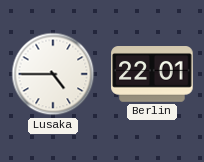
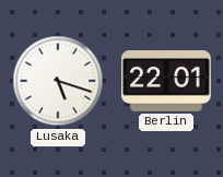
Lusaka: 4:45 -> 5:18
